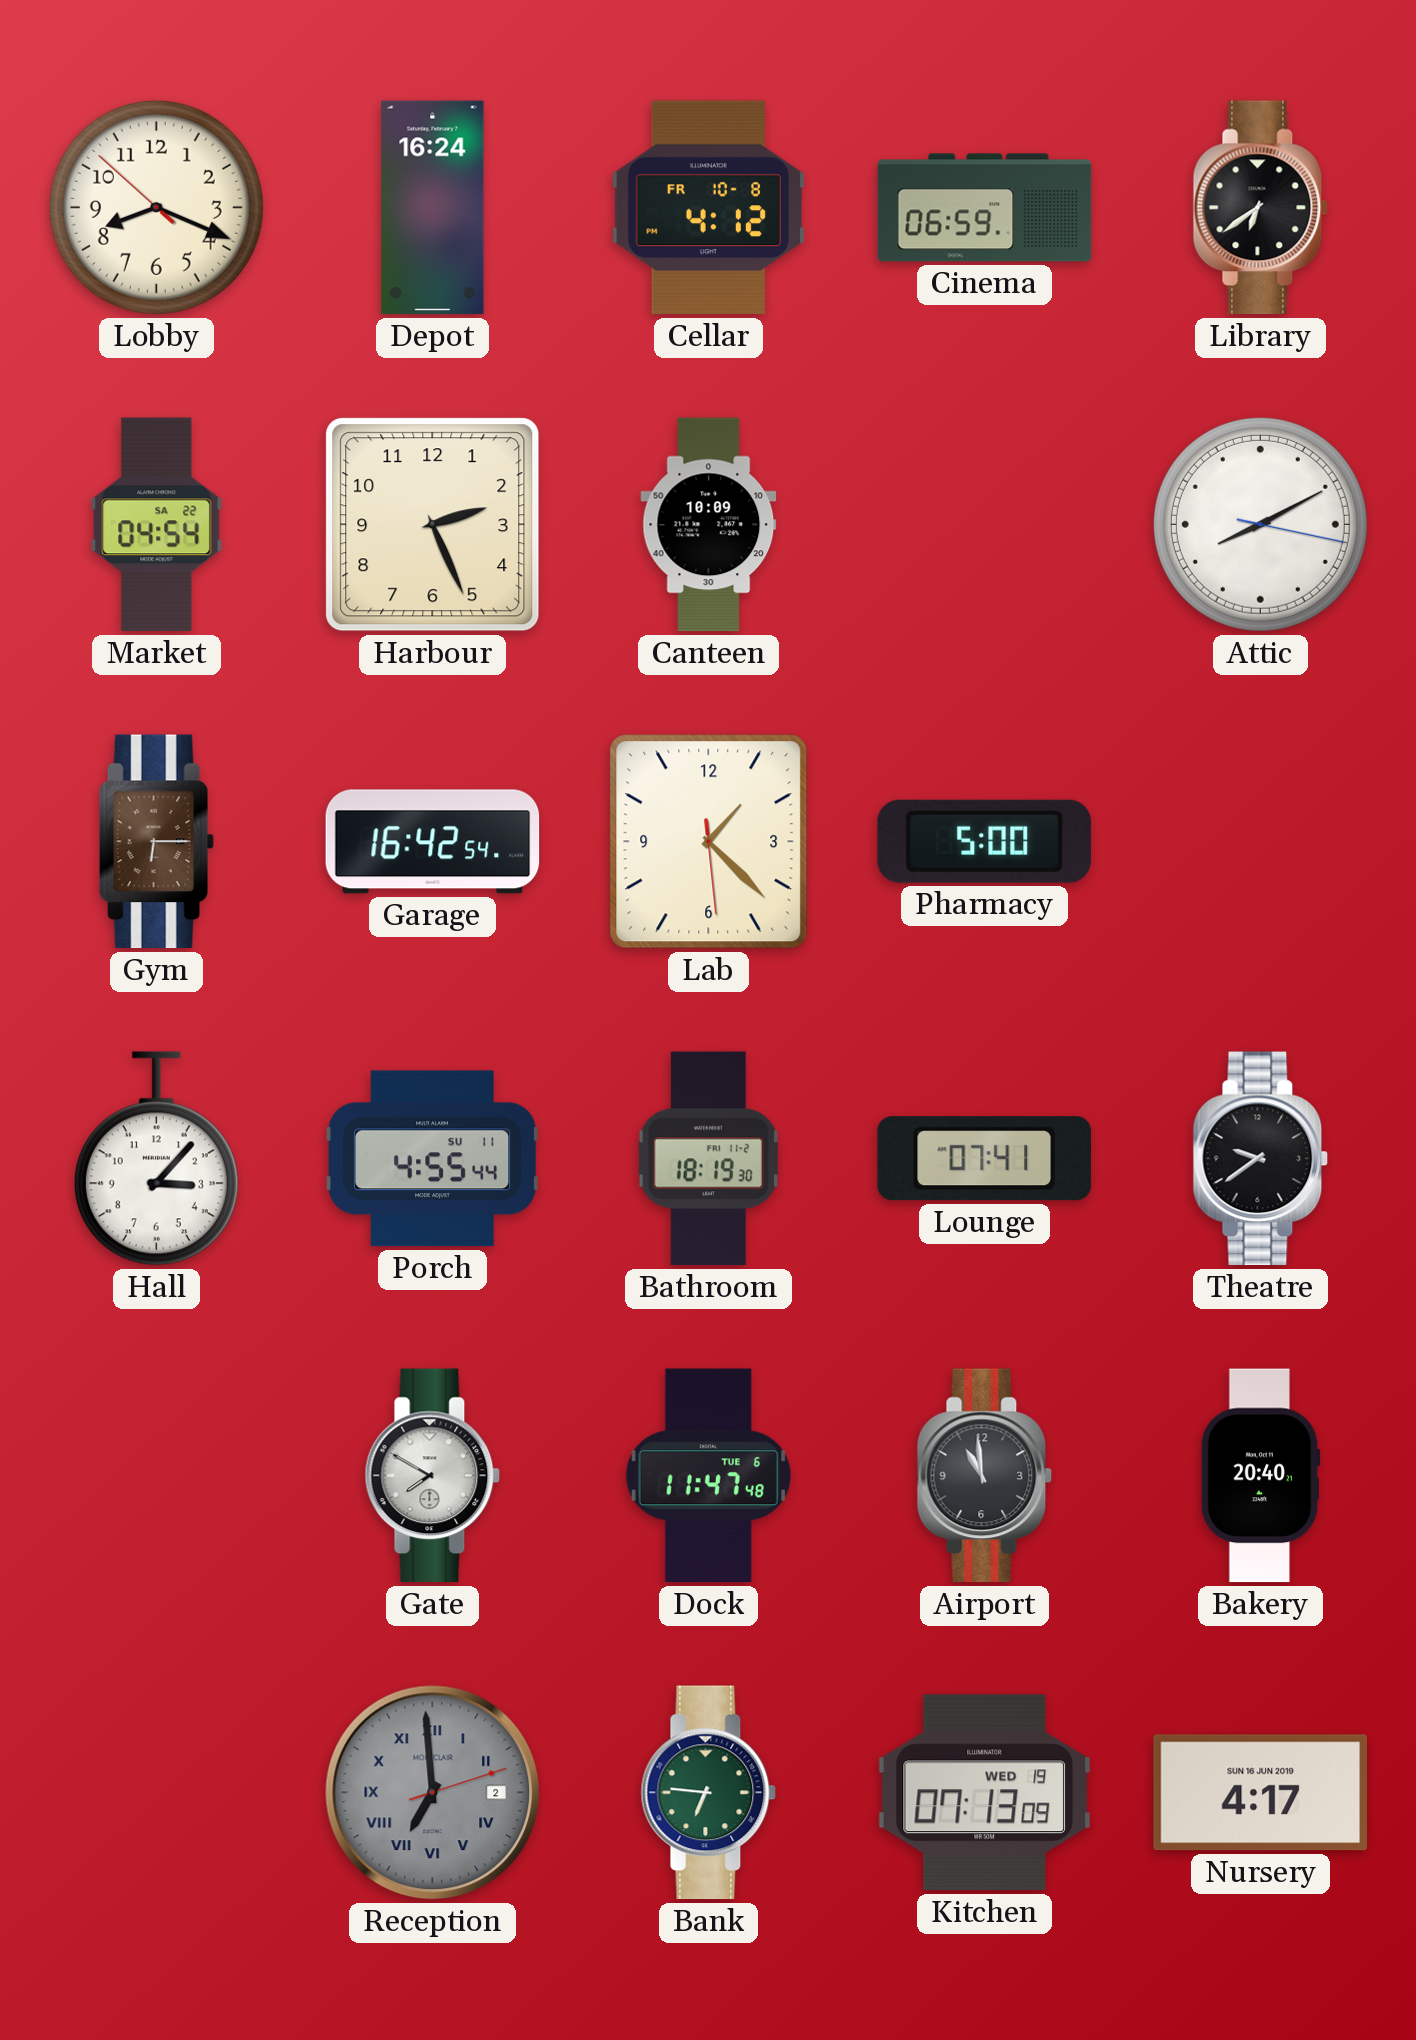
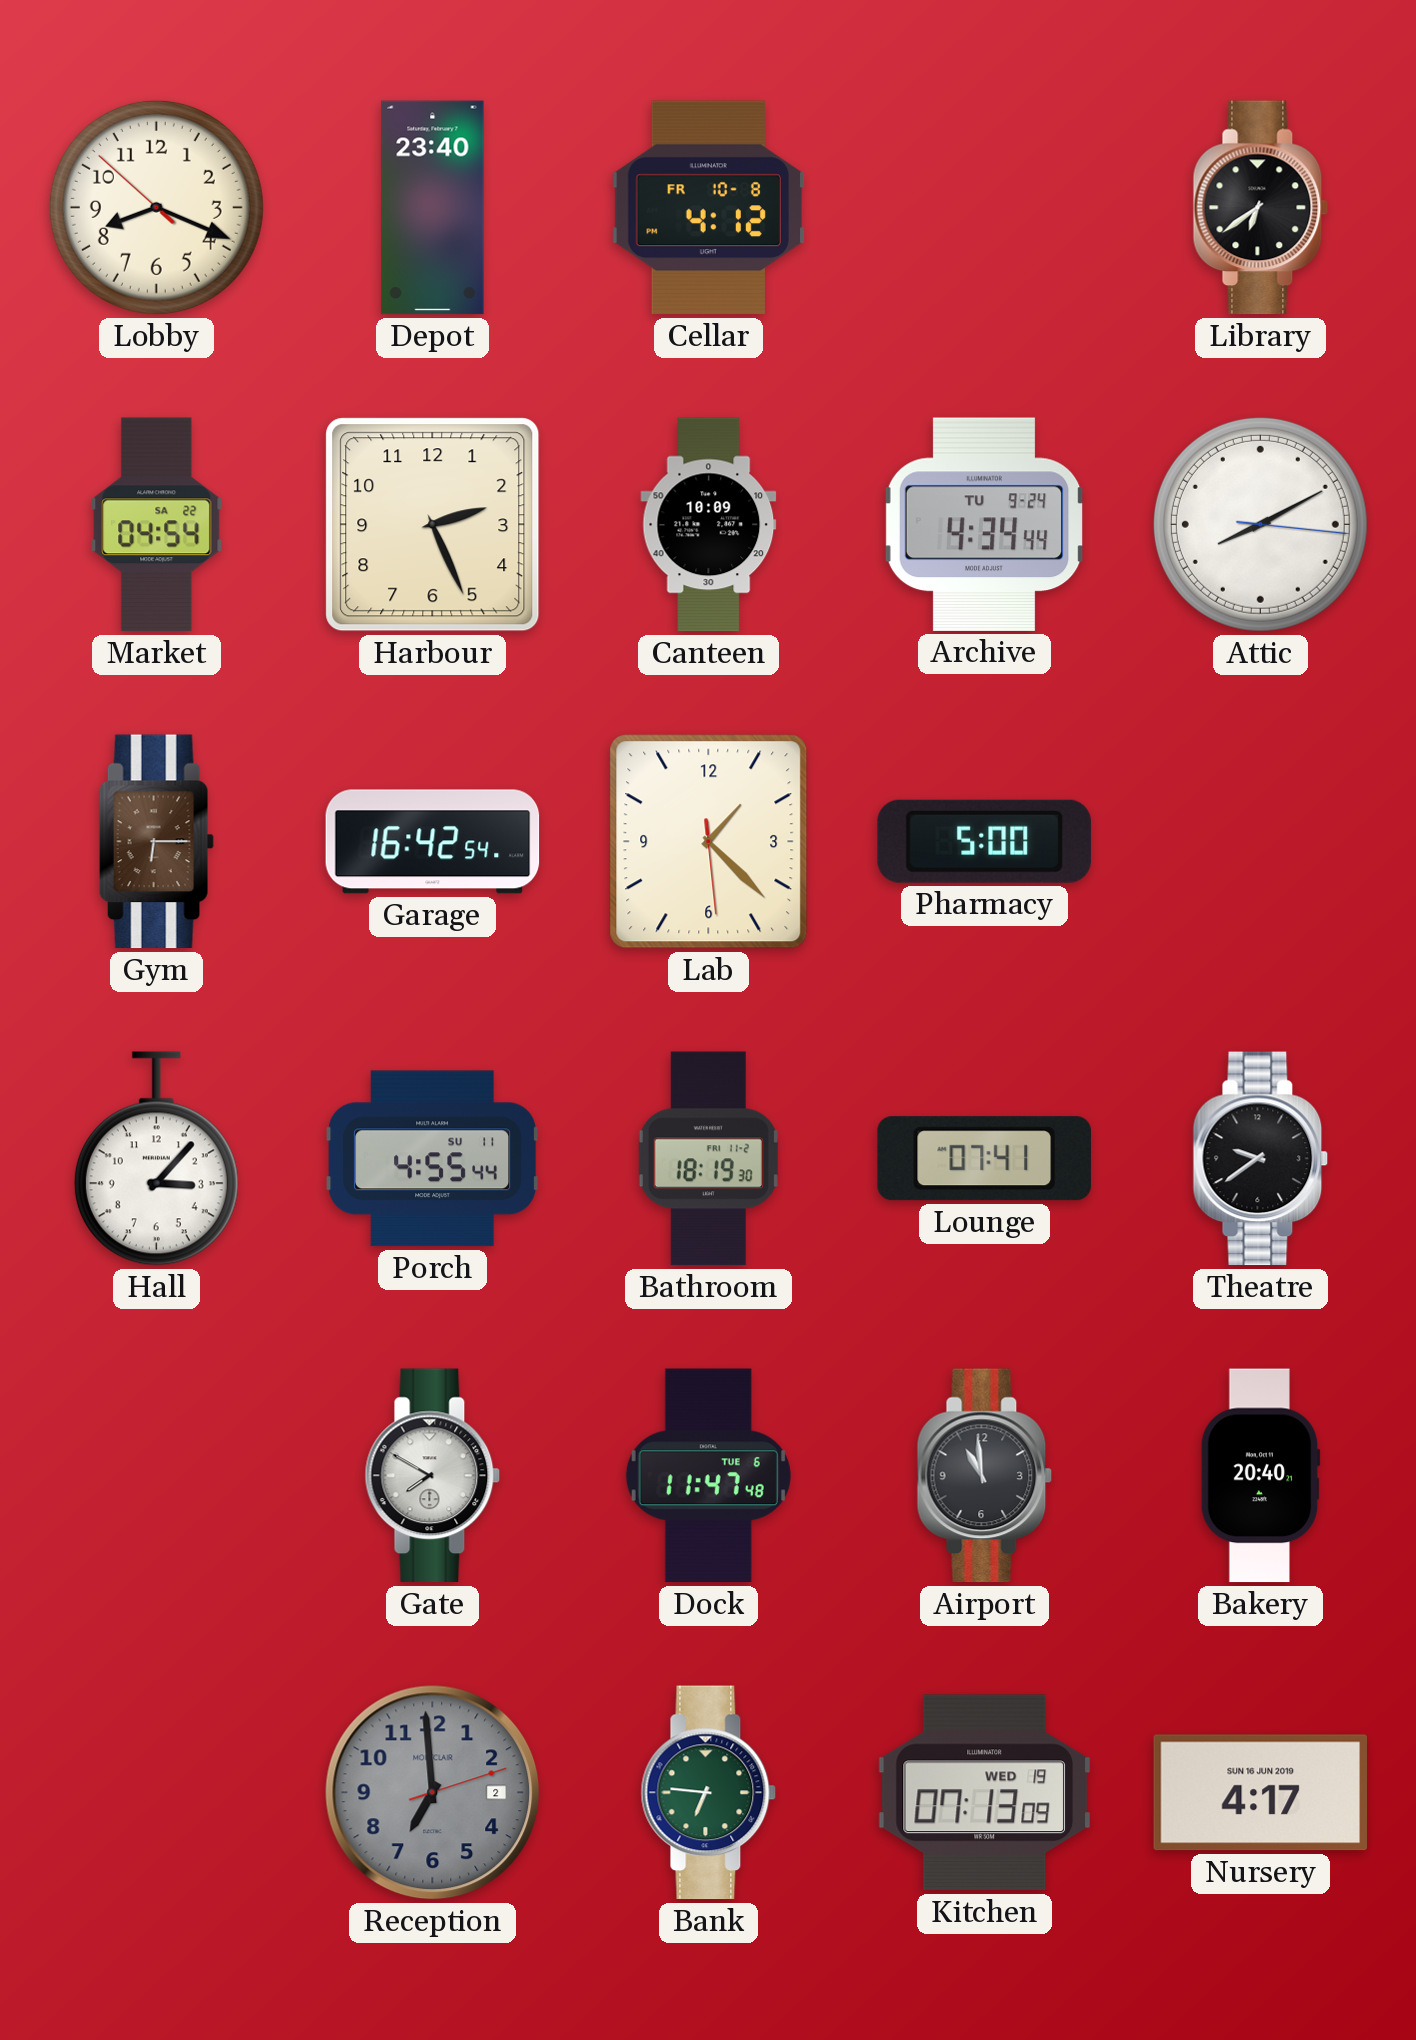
Depot: 16:24 -> 23:40
Cinema: 06:59 -> none
Archive: none -> 4:34
Attic: 8:10:17 -> 8:10:16
Reception numerals: Roman -> Arabic
